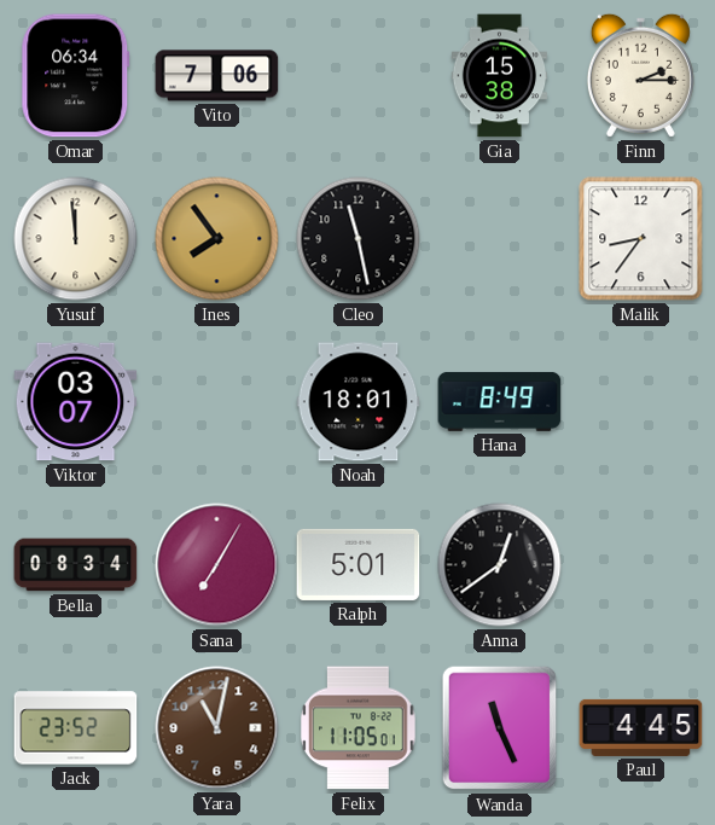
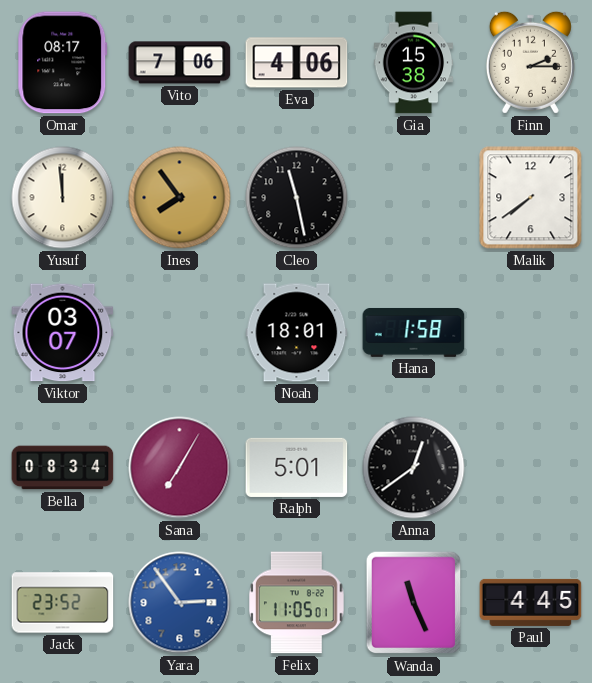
Omar: 06:34 -> 08:17
Eva: none -> 4:06
Malik: 8:36 -> 7:39
Hana: 8:49 -> 1:58
Yara: 11:02 -> 2:54
Yara dial: brown -> blue
